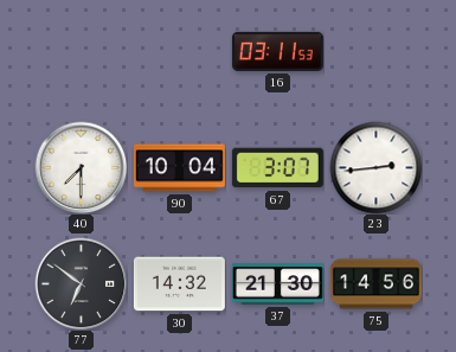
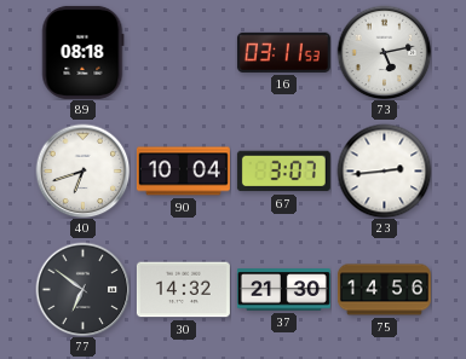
89: none -> 08:18
73: none -> 5:13
40: 7:30 -> 6:42
